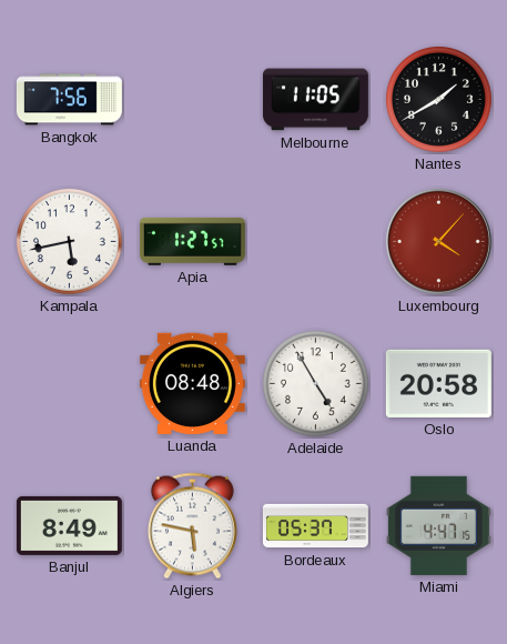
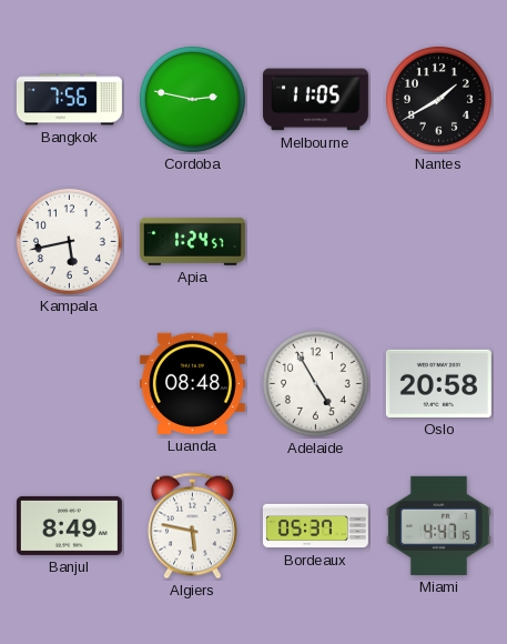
Cordoba: none -> 2:47
Apia: 1:27 -> 1:24
Luxembourg: 4:07 -> none
